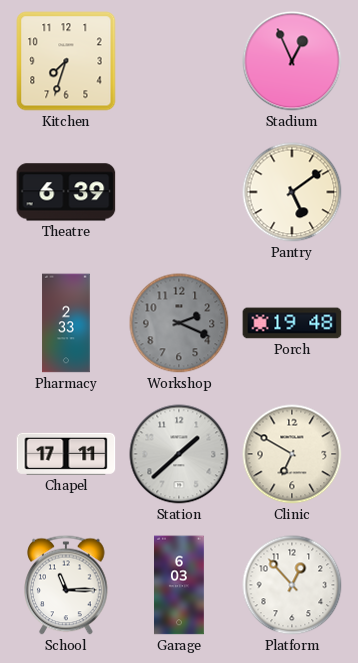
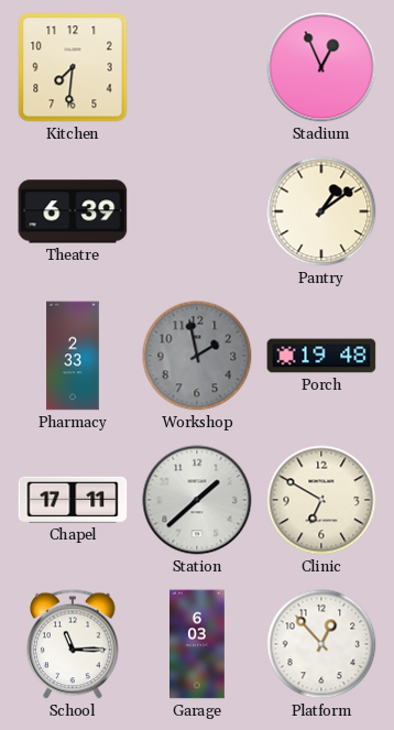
Kitchen: 7:33 -> 7:31
Pantry: 5:09 -> 1:09
Workshop: 2:19 -> 1:58
